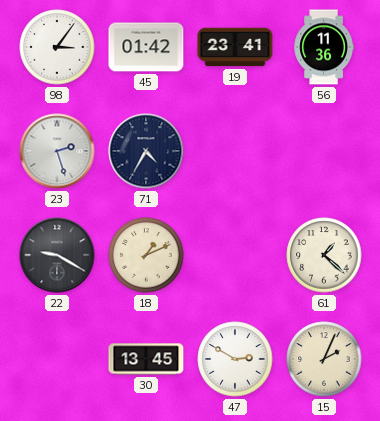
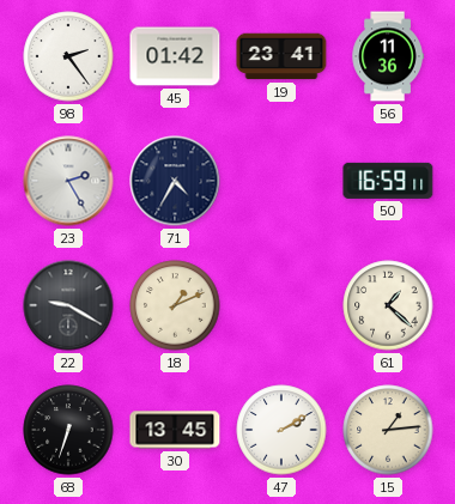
98: 3:06 -> 2:24
23: 2:27 -> 2:25
50: none -> 16:59
68: none -> 6:33
47: 2:50 -> 2:10
15: 2:04 -> 1:14
